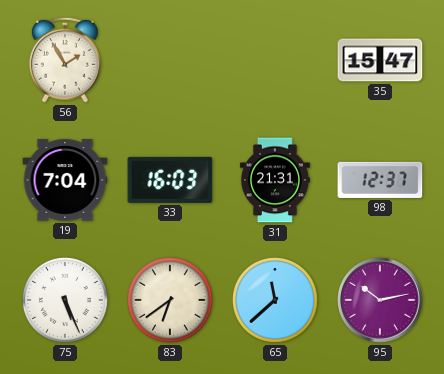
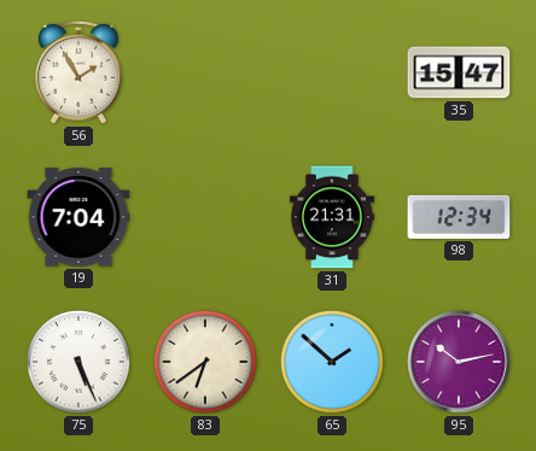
33: 16:03 -> none
98: 12:37 -> 12:34
65: 11:38 -> 1:52
